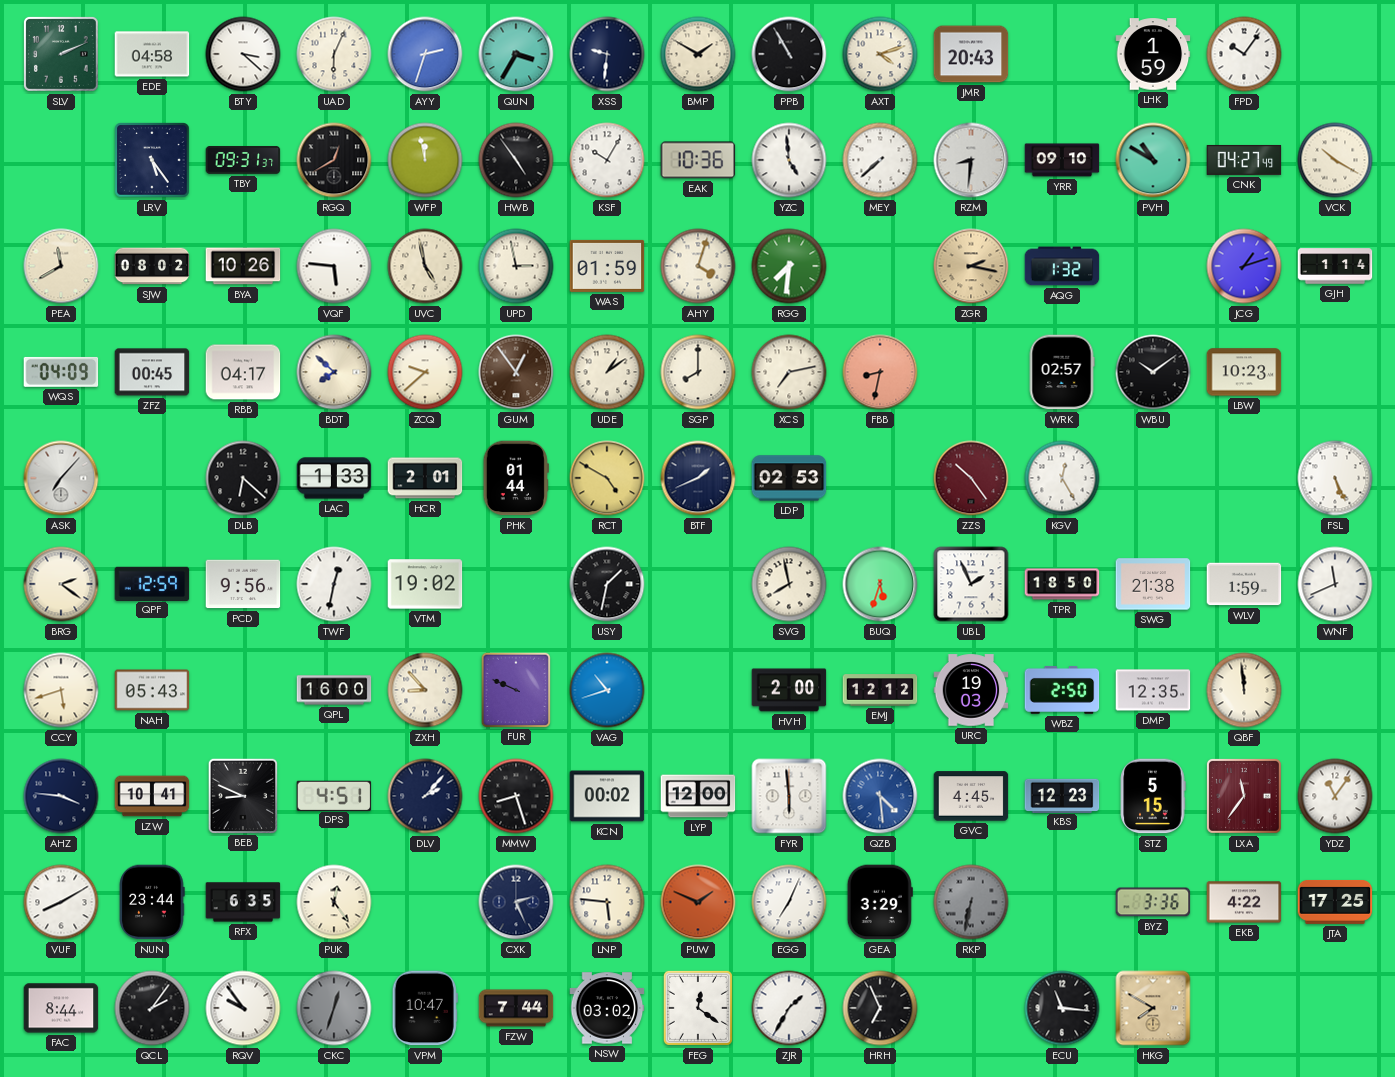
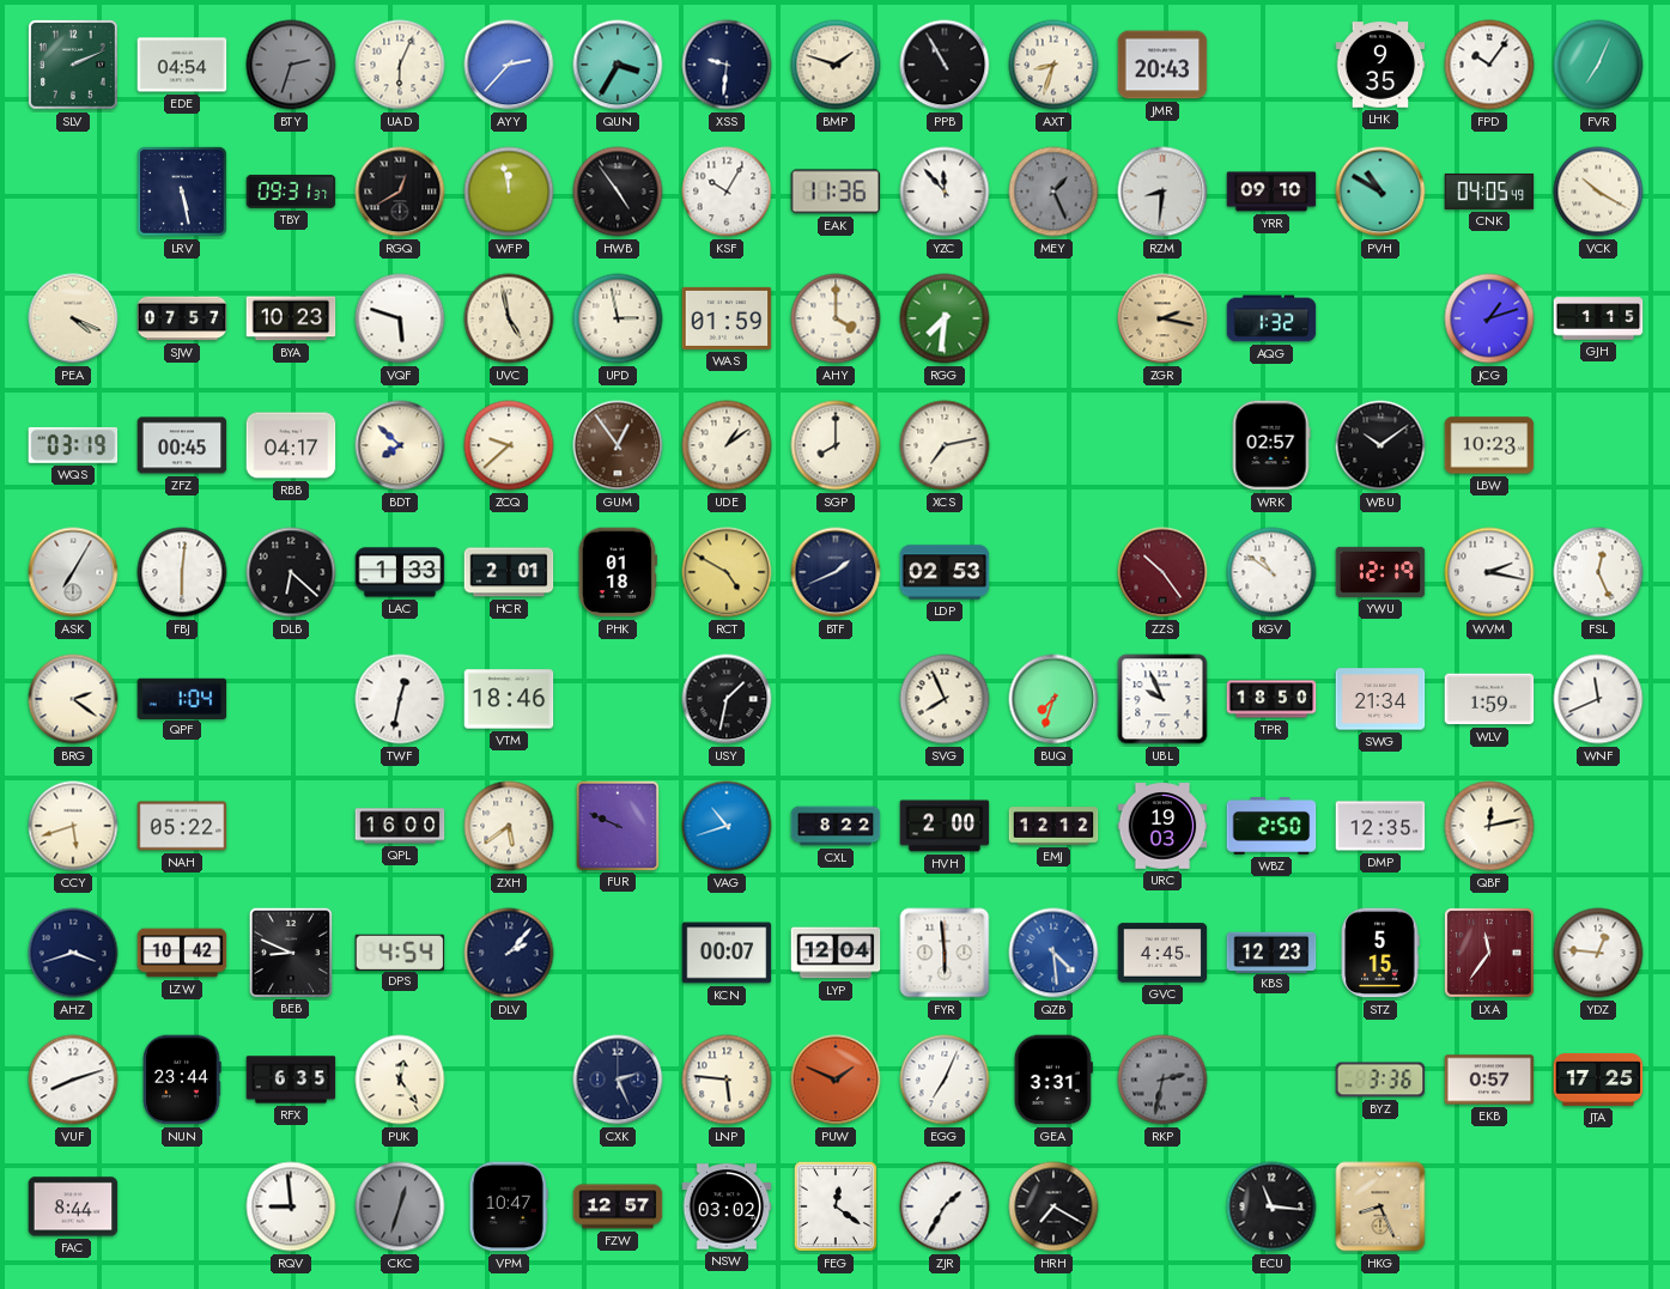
EDE: 04:58 -> 04:54
BTY: 3:22 -> 2:33
BTY dial: white -> grey
AYY: 2:33 -> 2:37
BMP: 1:50 -> 1:48
AXT: 4:12 -> 8:33
LHK: 1:59 -> 9:35
FVR: none -> 7:04
LRV: 5:24 -> 5:28
EAK: 10:36 -> 11:36
YZC: 4:59 -> 11:53
MEY: 7:38 -> 1:26
MEY dial: white -> grey
CNK: 04:27 -> 04:05
PEA: 11:40 -> 4:19
SJW: 08:02 -> 07:57
BYA: 10:26 -> 10:23
VQF: 5:46 -> 5:48
AHY: 4:03 -> 4:00
GJH: 1:14 -> 1:15
WQS: 04:09 -> 03:19
FBB: 8:32 -> none
ASK: 7:07 -> 7:05
FBJ: none -> 6:01
PHK: 01:44 -> 01:18
KGV: 12:25 -> 10:51
YWU: none -> 12:19
WVM: none -> 2:17
FSL: 5:26 -> 12:26
QPF: 12:59 -> 1:04
PCD: 9:56 -> none
VTM: 19:02 -> 18:46
SVG: 7:58 -> 7:56
BUQ: 5:33 -> 7:33
UBL: 1:56 -> 9:56
SWG: 21:38 -> 21:34
NAH: 05:43 -> 05:22
ZXH: 8:53 -> 5:39
CXL: none -> 8:22
QBF: 11:59 -> 12:13
AHZ: 3:46 -> 3:42
LZW: 10:41 -> 10:42
DPS: 4:51 -> 4:54
MMW: 8:27 -> none
KCN: 00:02 -> 00:07
LYP: 12:00 -> 12:04
YDZ: 11:06 -> 12:46
VUF: 8:10 -> 8:12
GEA: 3:29 -> 3:31
RKP: 6:32 -> 2:32
EKB: 4:22 -> 0:57
QCL: 2:06 -> none
RQV: 9:54 -> 8:59
FZW: 7:44 -> 12:57
HRH: 6:56 -> 7:20
HKG: 7:50 -> 8:26
